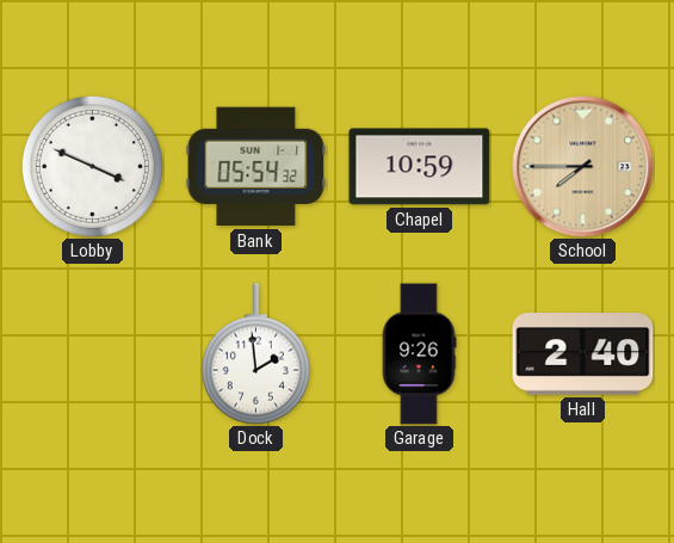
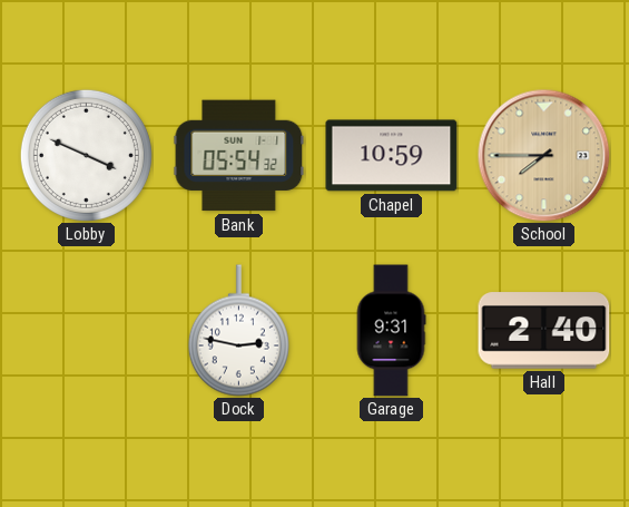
Dock: 1:59 -> 2:47
Garage: 9:26 -> 9:31
